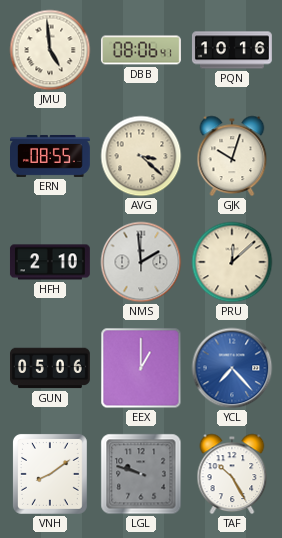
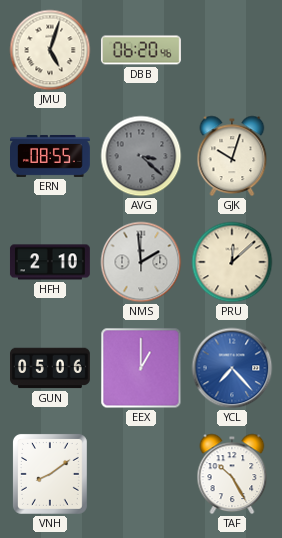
JMU: 4:59 -> 5:03
DBB: 08:06 -> 06:20
PQN: 10:16 -> none
AVG dial: cream -> grey
LGL: 9:48 -> none
